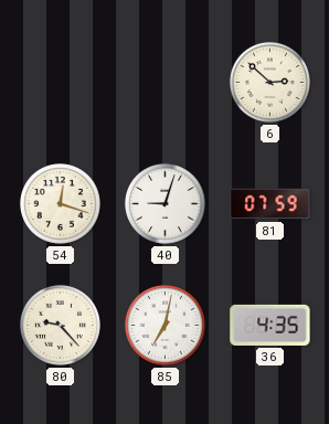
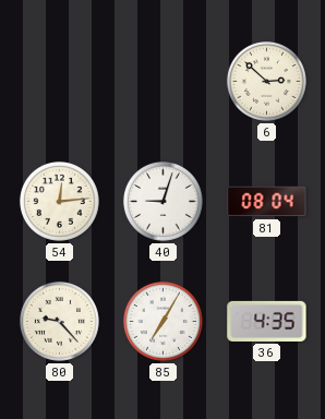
54: 12:18 -> 12:14
81: 07:59 -> 08:04
85: 7:02 -> 7:05
